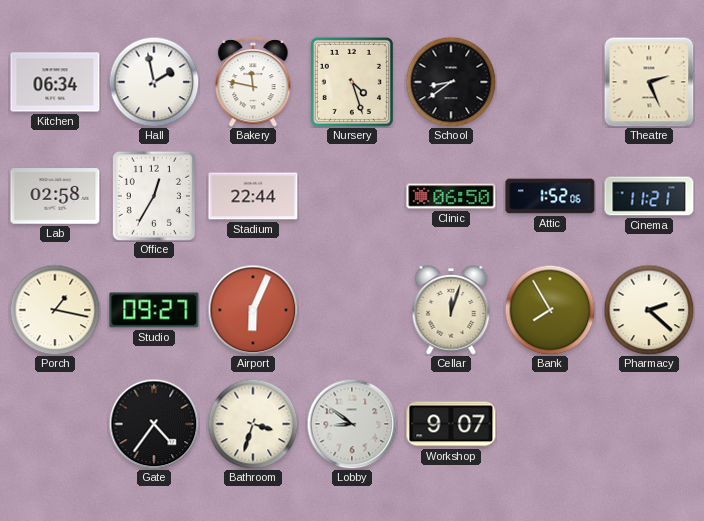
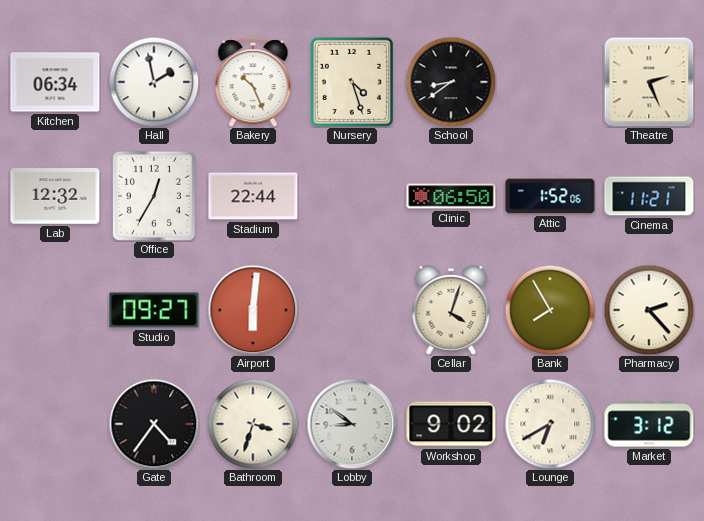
Bakery: 11:47 -> 10:26
Lab: 02:58 -> 12:32
Porch: 1:17 -> none
Airport: 6:04 -> 6:01
Cellar: 12:03 -> 4:03
Pharmacy: 2:22 -> 2:23
Workshop: 9:07 -> 9:02
Lounge: none -> 6:40
Market: none -> 3:12
